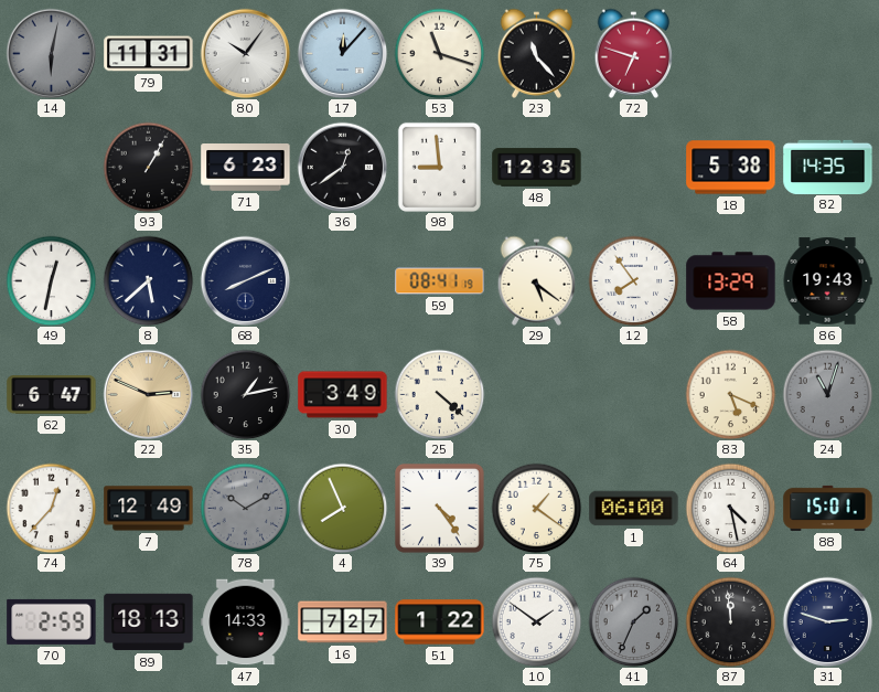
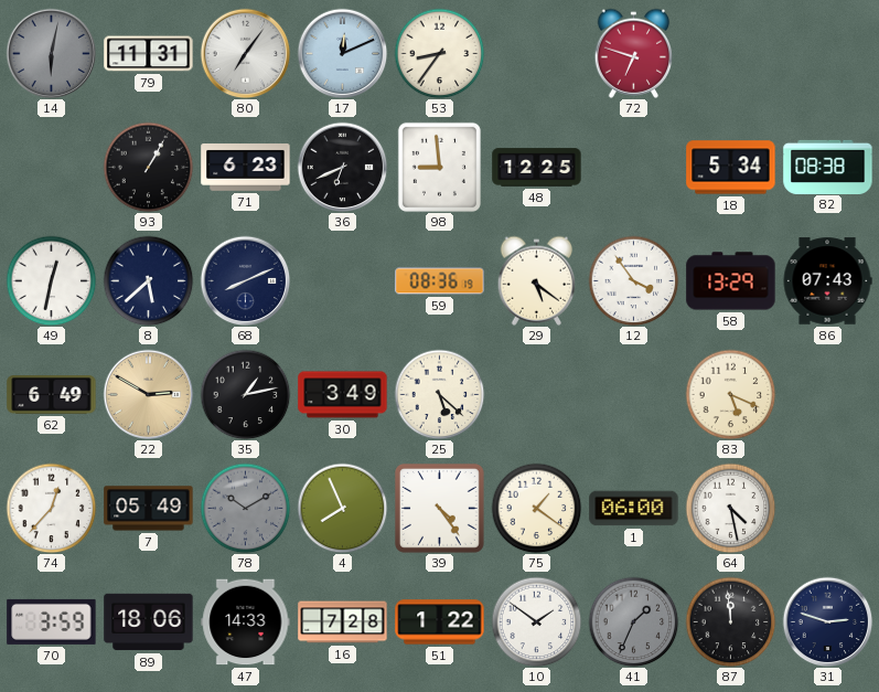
80: 10:06 -> 7:06
17: 12:07 -> 12:11
53: 11:18 -> 8:36
23: 11:23 -> none
36: 12:39 -> 6:41
48: 12:35 -> 12:25
18: 5:38 -> 5:34
82: 14:35 -> 08:38
59: 08:41 -> 08:36
12: 7:54 -> 3:54
86: 19:43 -> 07:43
62: 6:47 -> 6:49
22: 2:49 -> 2:50
25: 4:22 -> 5:22
24: 11:03 -> none
7: 12:49 -> 05:49
88: 15:01 -> none
70: 2:59 -> 3:59
89: 18:13 -> 18:06
16: 7:27 -> 7:28
